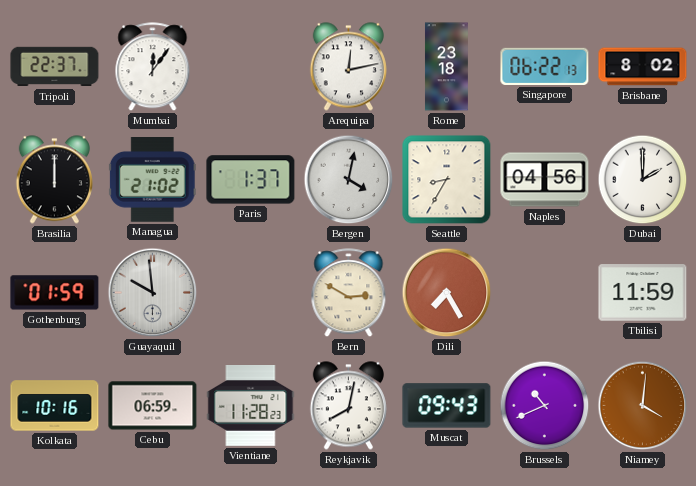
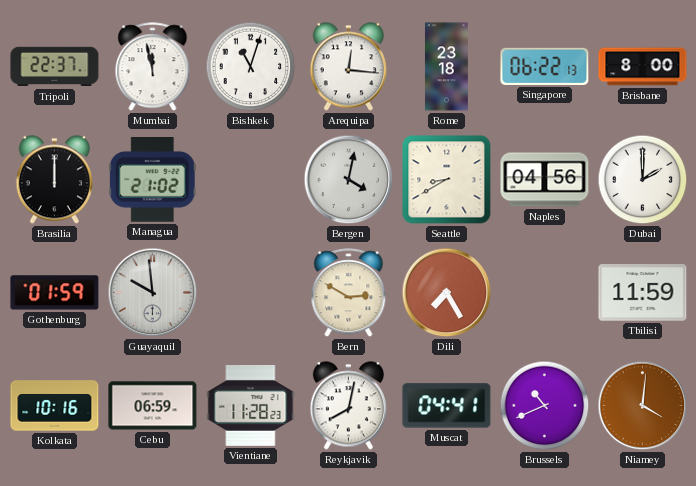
Mumbai: 12:06 -> 11:58
Bishkek: none -> 11:03
Arequipa: 12:13 -> 12:16
Brisbane: 8:02 -> 8:00
Paris: 1:37 -> none
Seattle: 8:35 -> 8:40
Muscat: 09:43 -> 04:41
